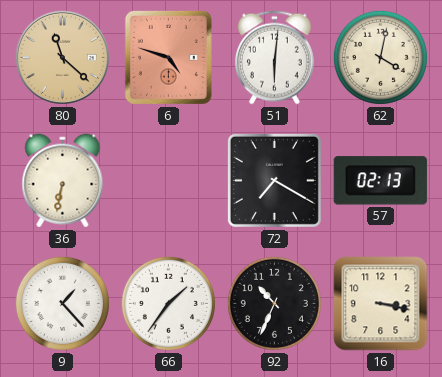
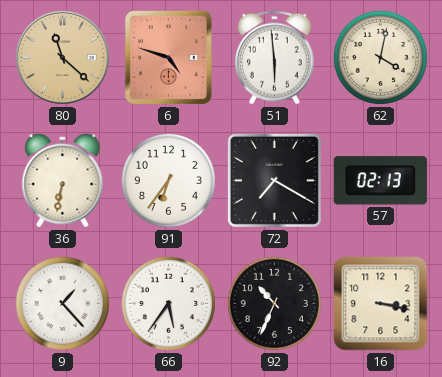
51: 6:01 -> 5:59
91: none -> 6:36
66: 1:36 -> 5:36
